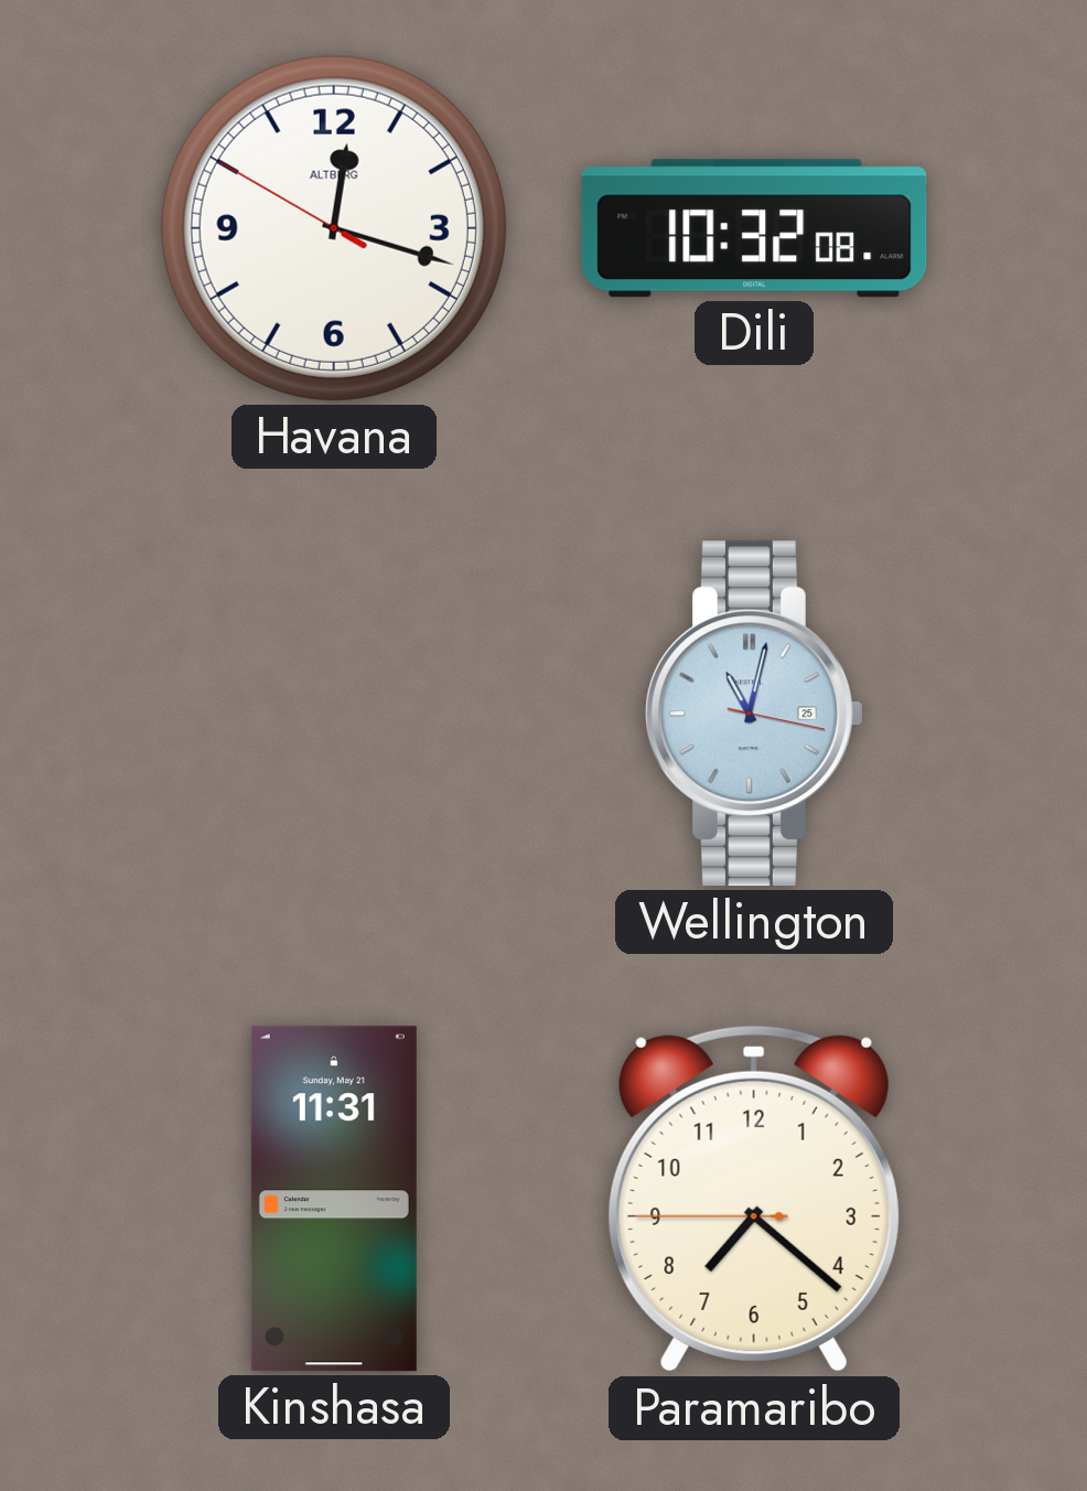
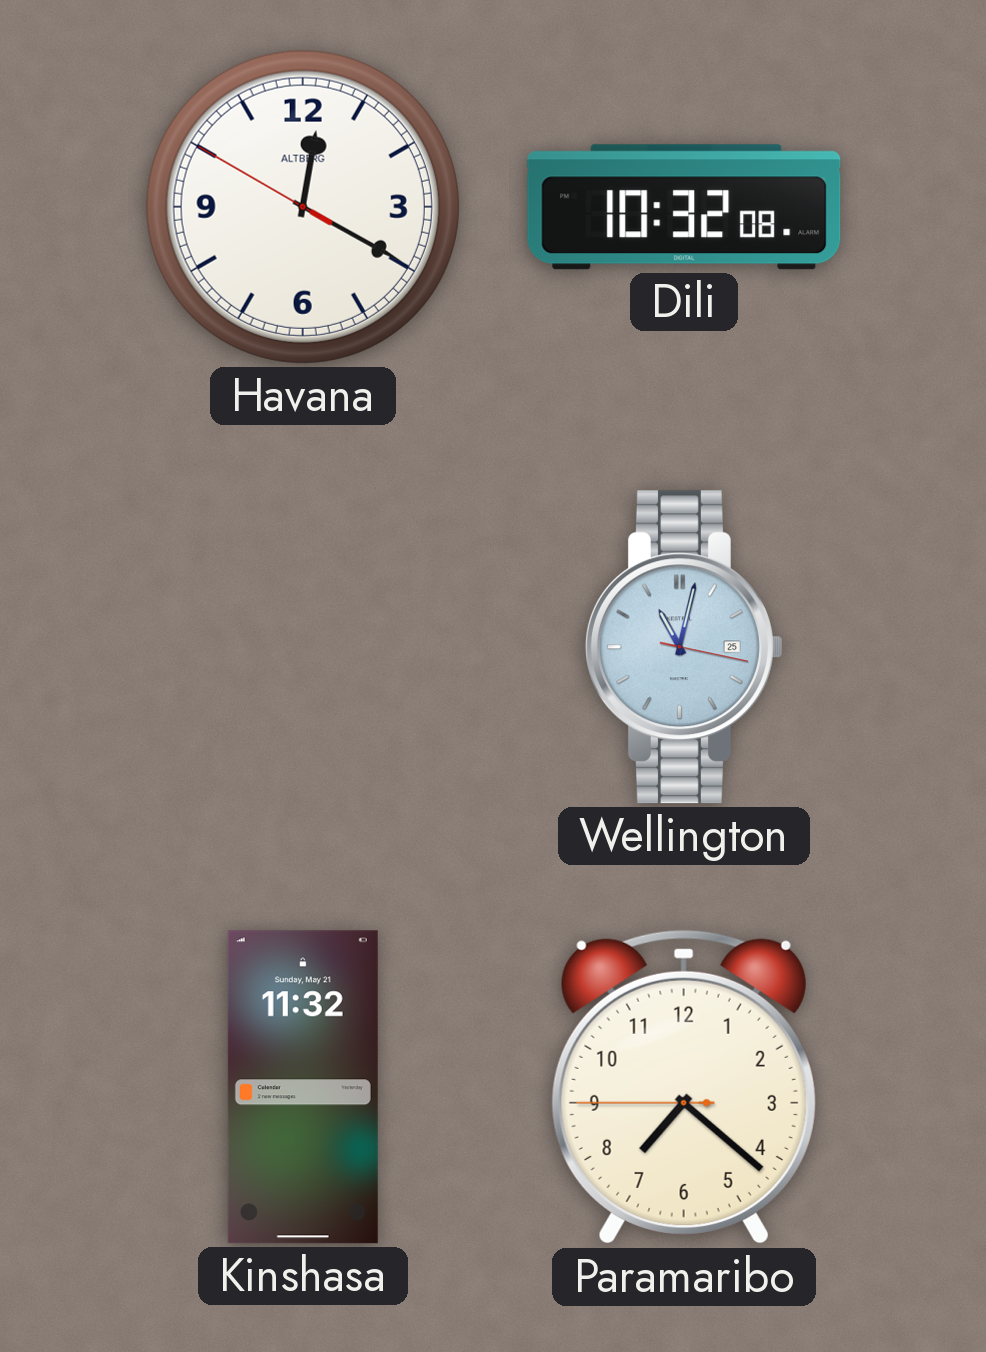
Havana: 12:17 -> 12:19
Kinshasa: 11:31 -> 11:32
